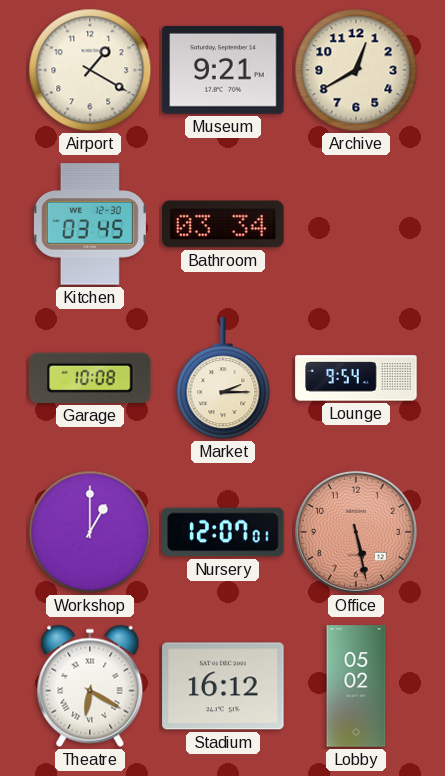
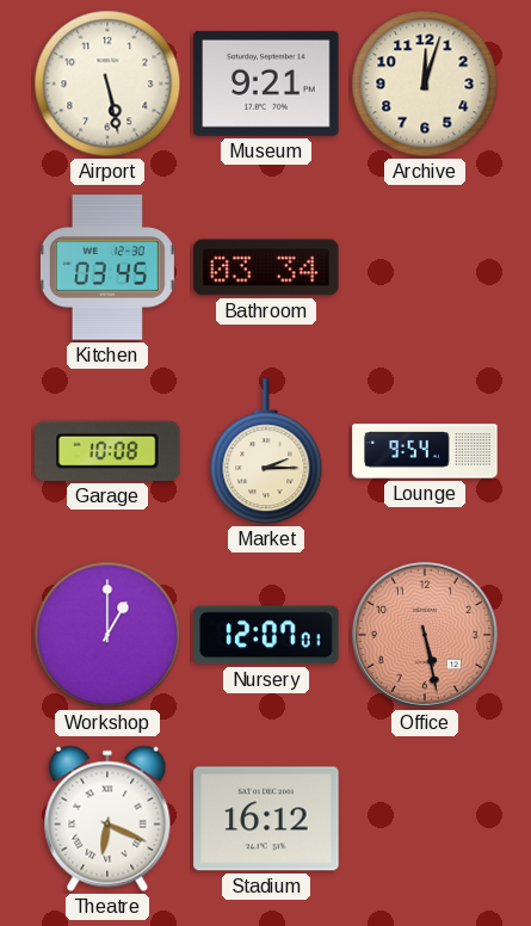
Airport: 1:20 -> 5:28
Archive: 12:40 -> 12:03
Theatre: 6:20 -> 6:19
Lobby: 05:02 -> none
